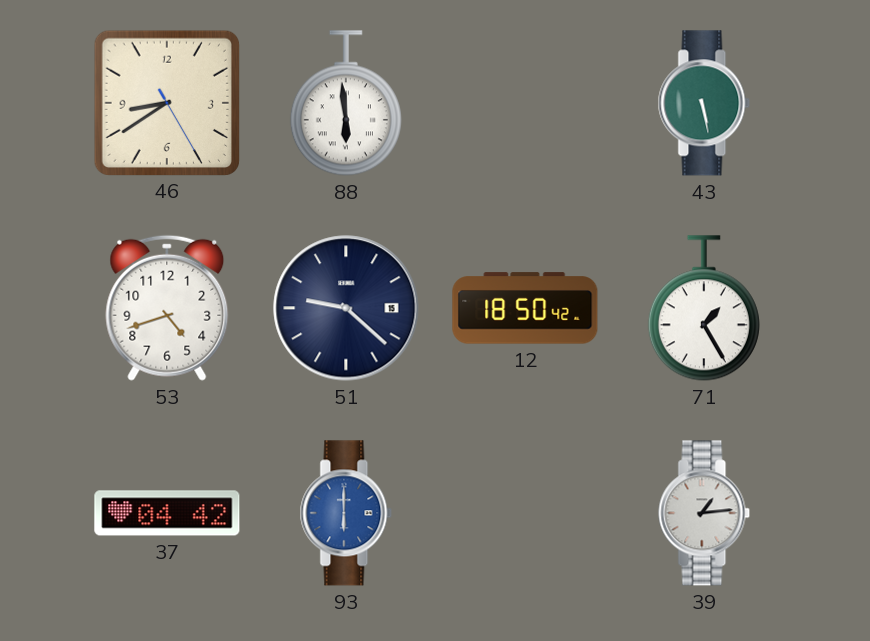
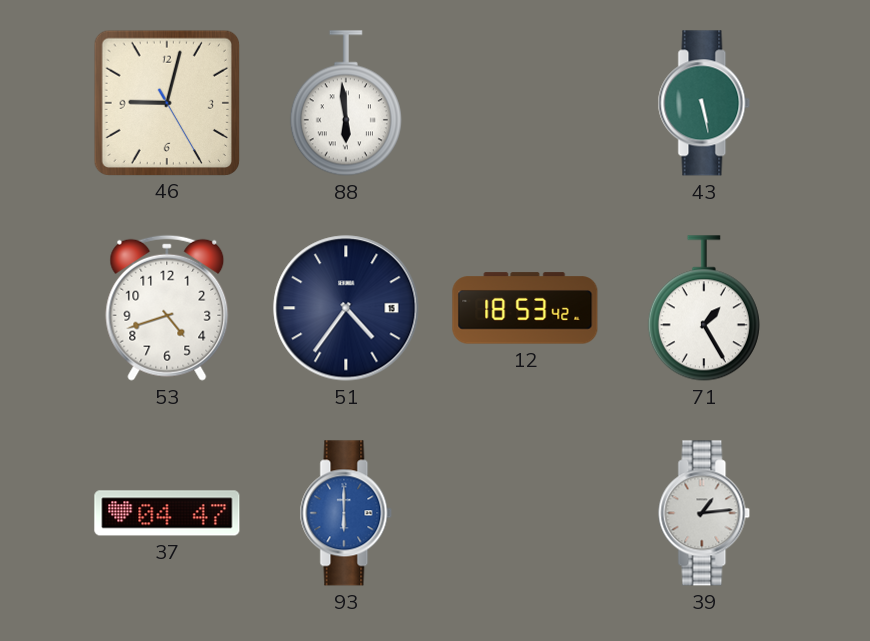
46: 8:39 -> 9:02
51: 9:22 -> 4:36
12: 18:50 -> 18:53
37: 04:42 -> 04:47
